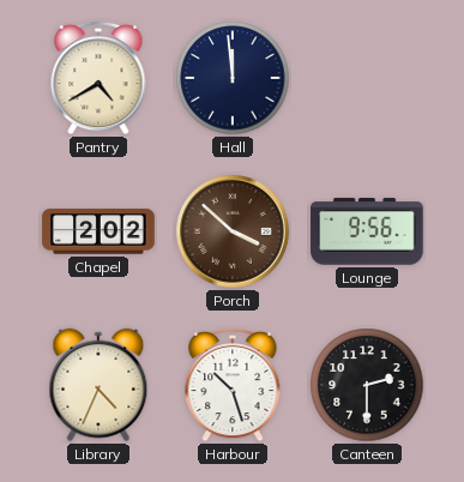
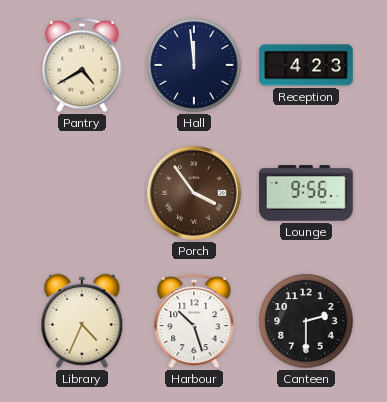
Reception: none -> 4:23
Chapel: 2:02 -> none
Porch: 3:52 -> 3:54
